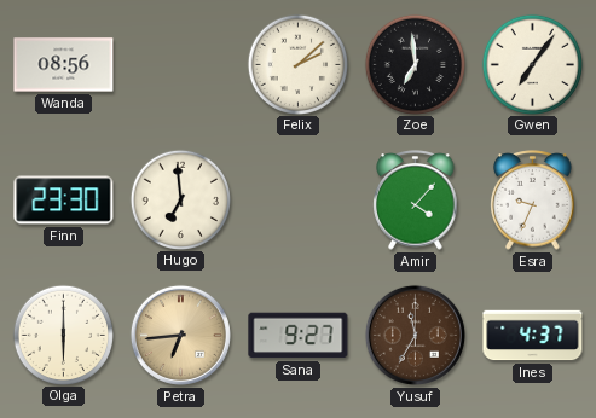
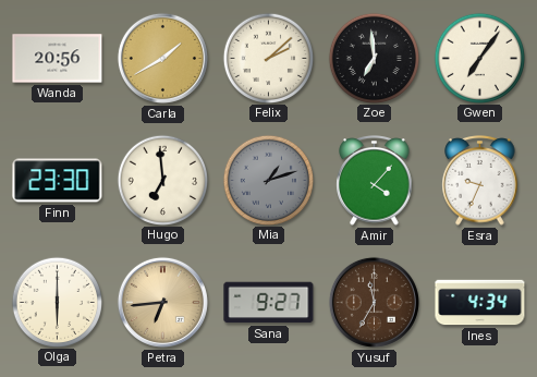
Wanda: 08:56 -> 20:56
Carla: none -> 1:40
Mia: none -> 1:12
Ines: 4:37 -> 4:34
